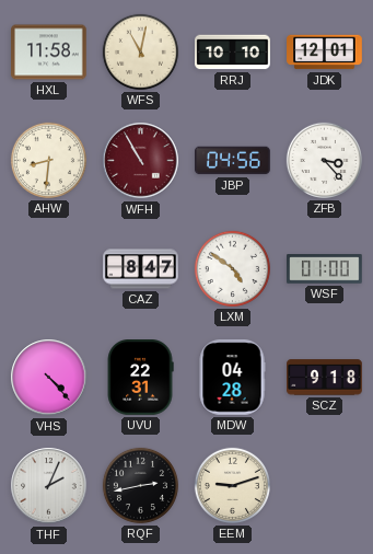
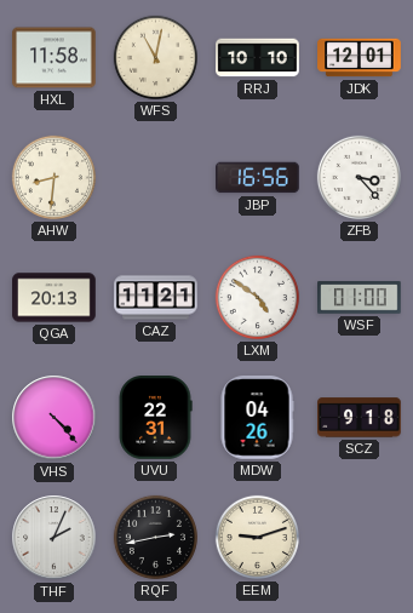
WFH: 10:55 -> none
JBP: 04:56 -> 16:56
QGA: none -> 20:13
CAZ: 8:47 -> 11:21
MDW: 04:28 -> 04:26
